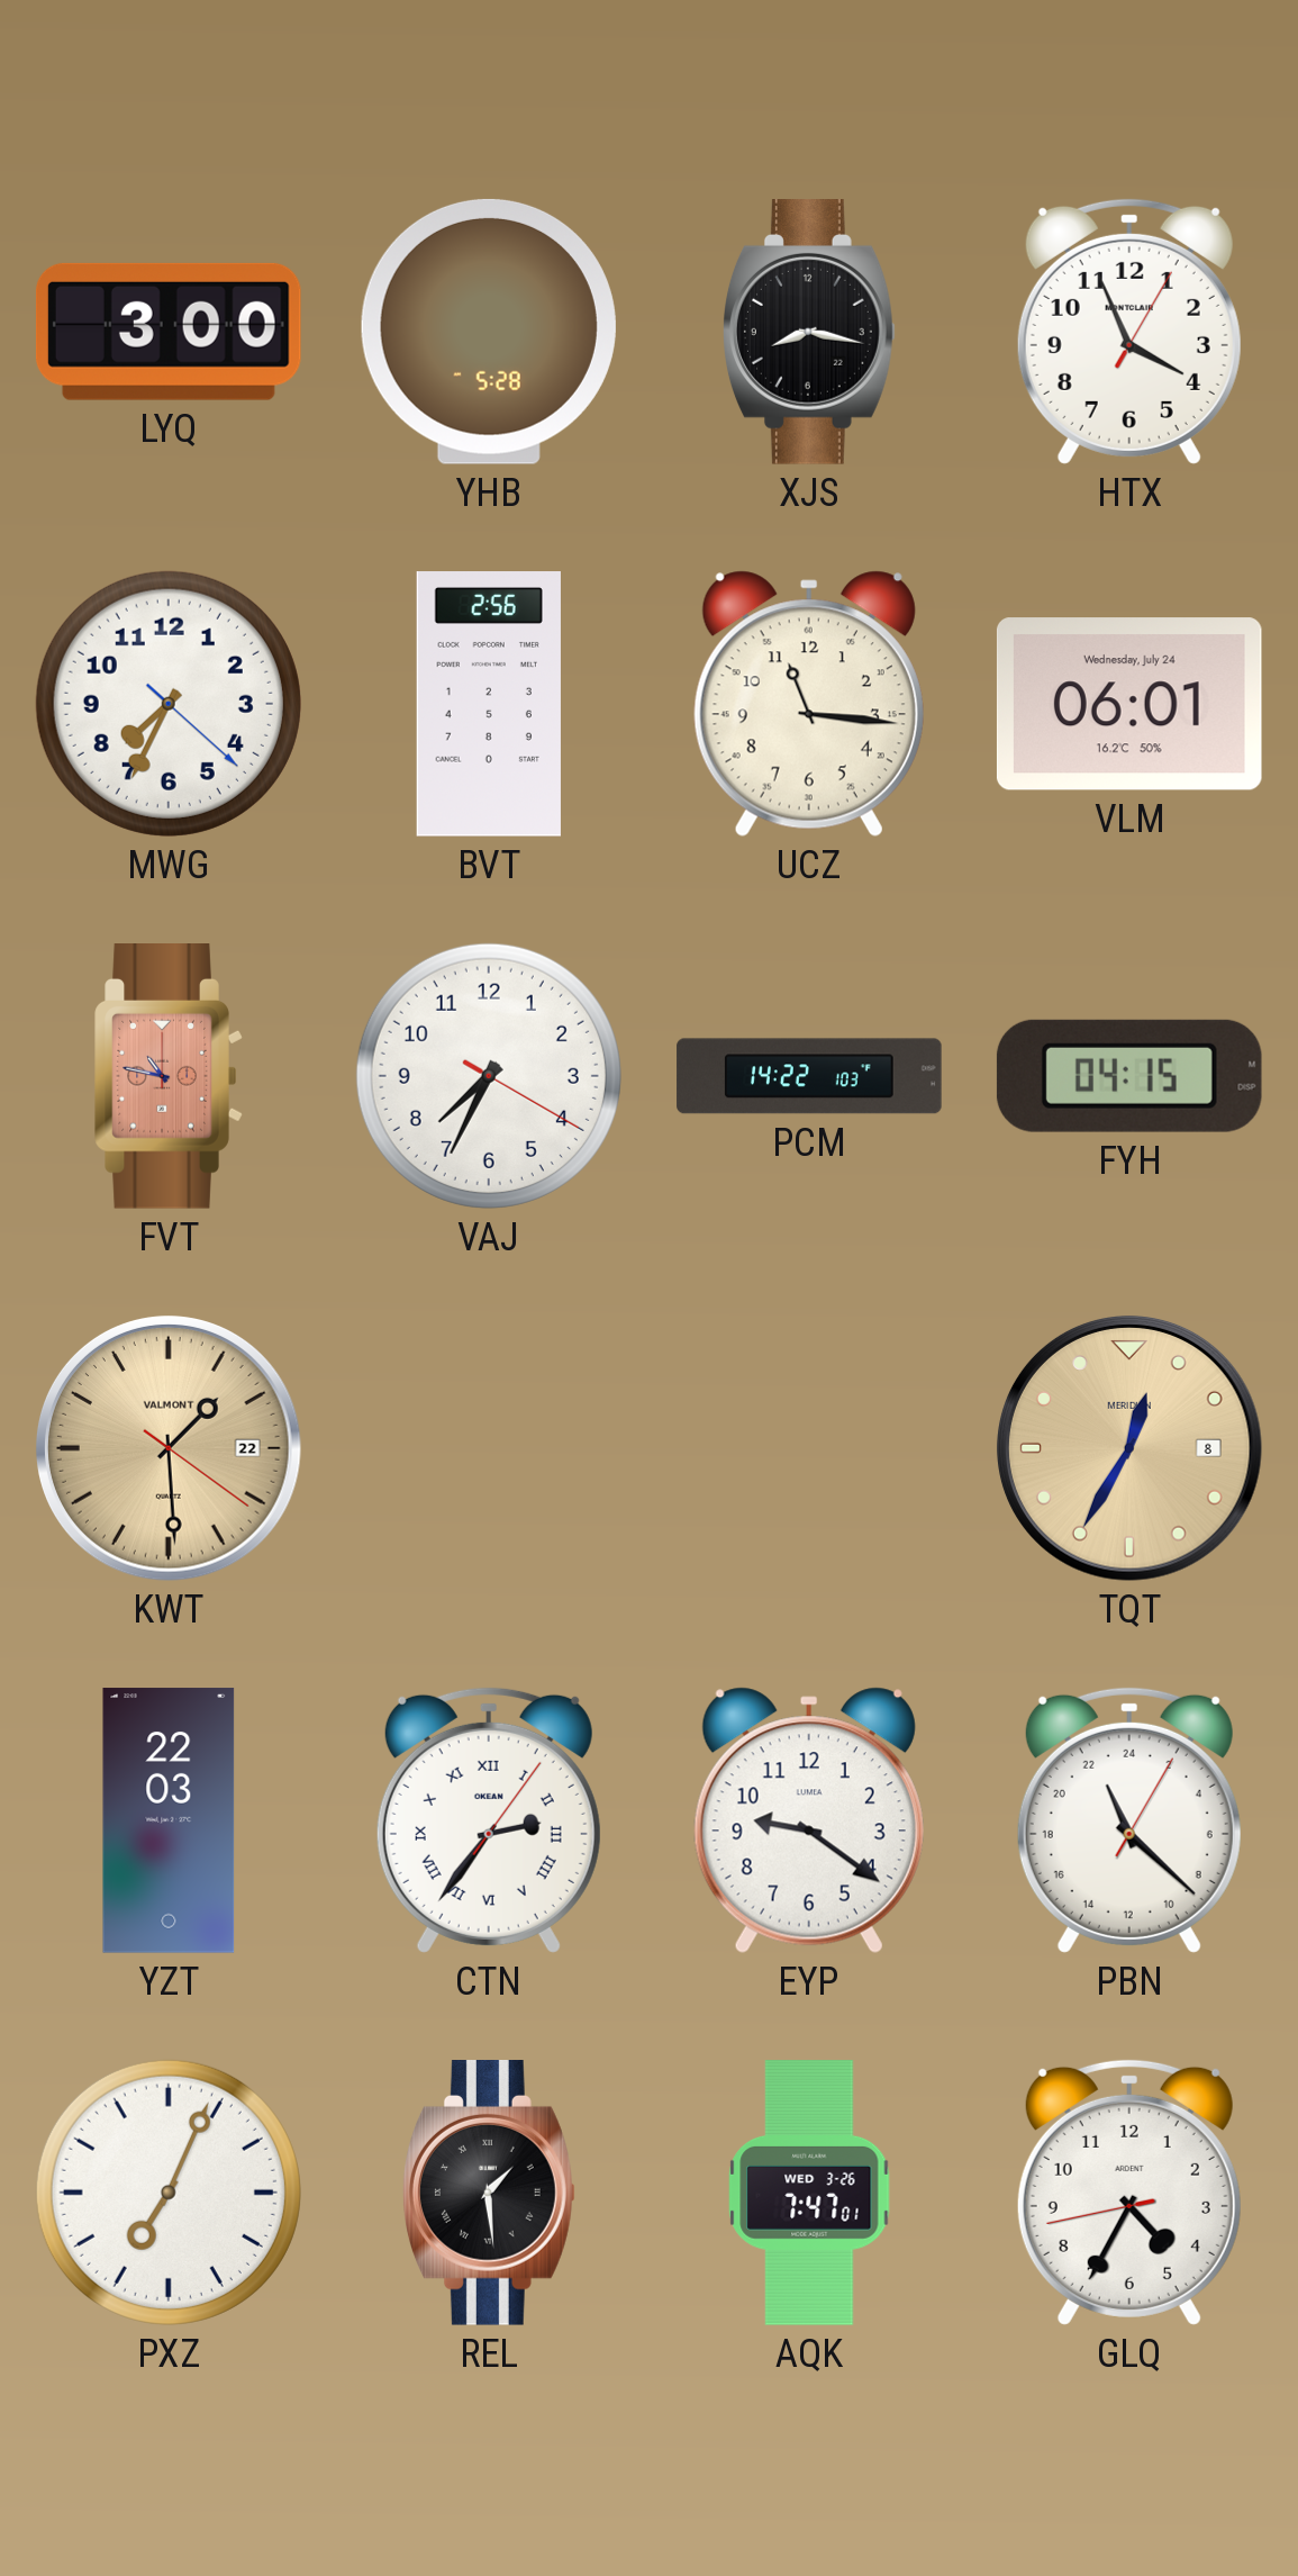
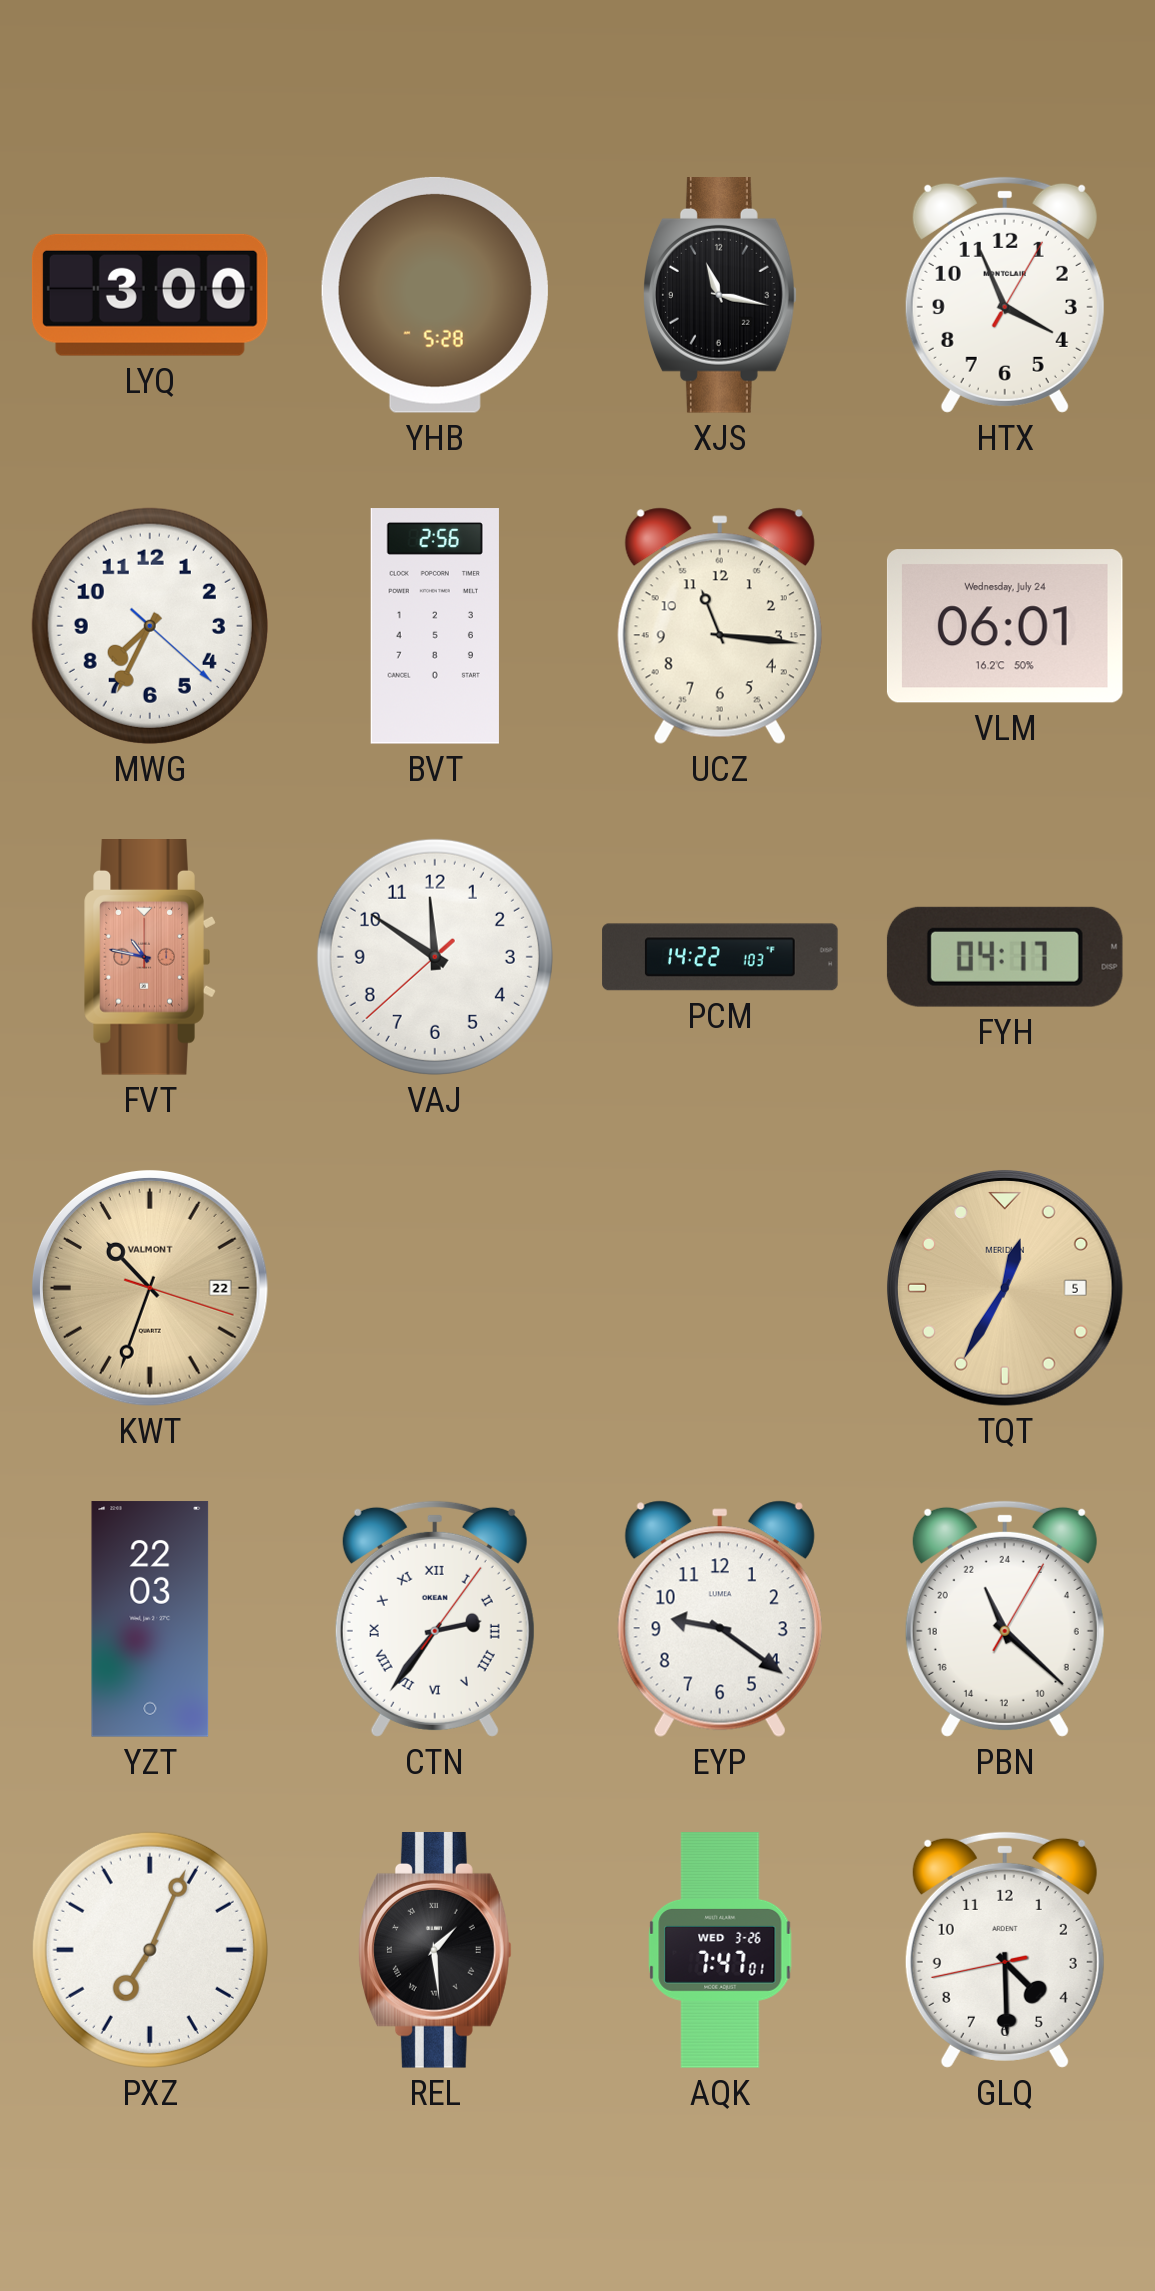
XJS: 8:17 -> 11:17
VAJ: 7:34 -> 11:50
FYH: 04:15 -> 04:17
KWT: 1:29 -> 10:33
TQT date: 8 -> 5
GLQ: 4:34 -> 4:29
